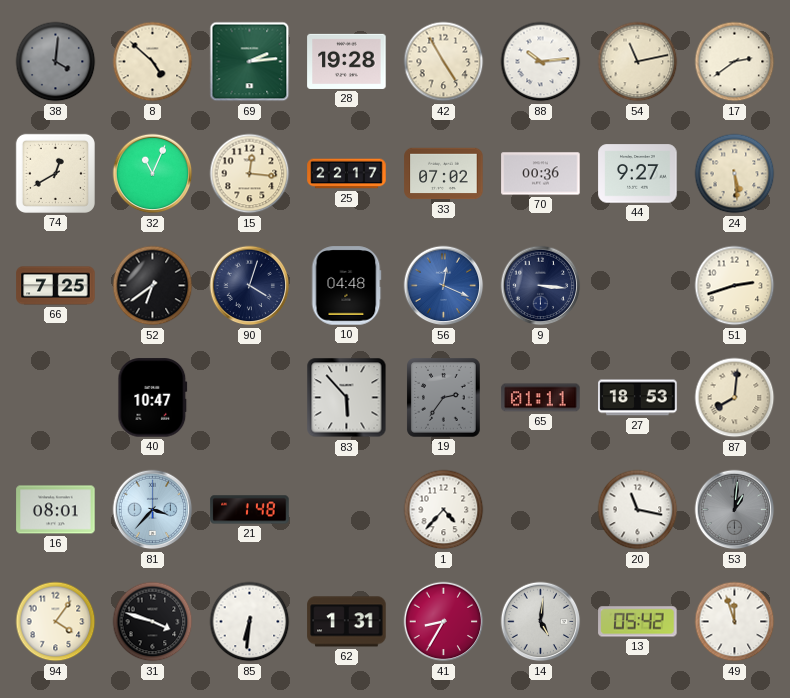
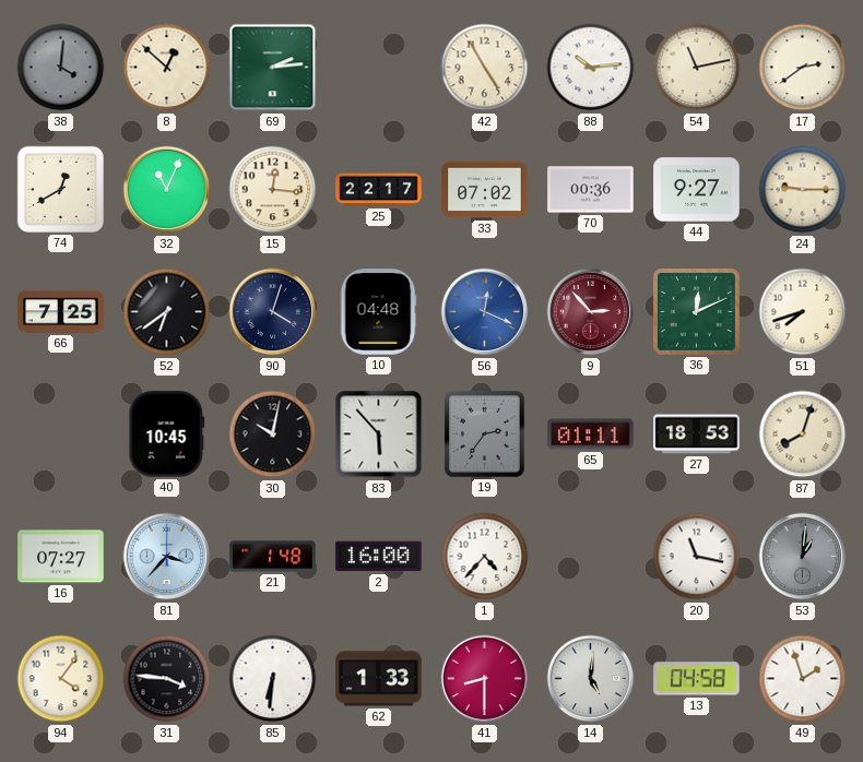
8: 4:52 -> 12:52
28: 19:28 -> none
24: 5:29 -> 9:15
9: 3:16 -> 2:53
9 dial: navy -> burgundy
36: none -> 12:11
51: 2:42 -> 7:42
40: 10:47 -> 10:45
30: none -> 10:02
87: 8:01 -> 8:03
16: 08:01 -> 07:27
2: none -> 16:00
31: 3:48 -> 3:46
62: 1:31 -> 1:33
41: 8:35 -> 8:30
13: 05:42 -> 04:58
49: 11:57 -> 1:57
